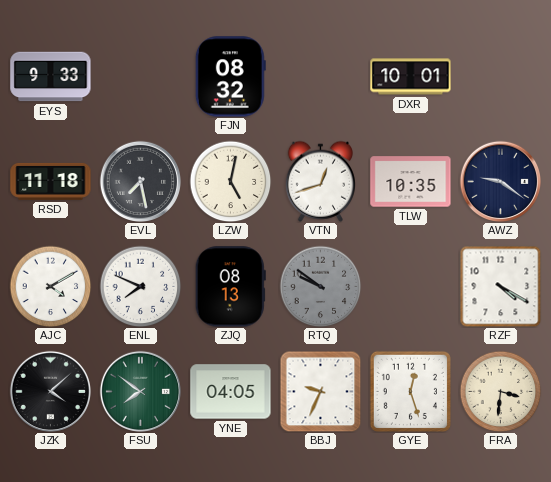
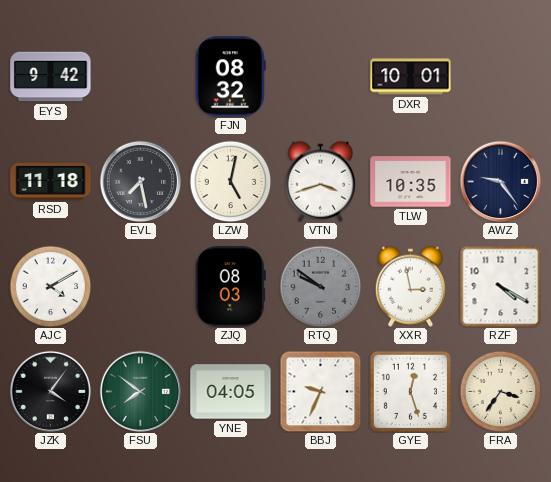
EYS: 9:33 -> 9:42
VTN: 12:42 -> 3:42
AWZ: 9:21 -> 9:24
ENL: 7:49 -> none
ZJQ: 08:13 -> 08:03
XXR: none -> 2:58
JZK: 4:08 -> 4:06
FRA: 3:31 -> 3:36
